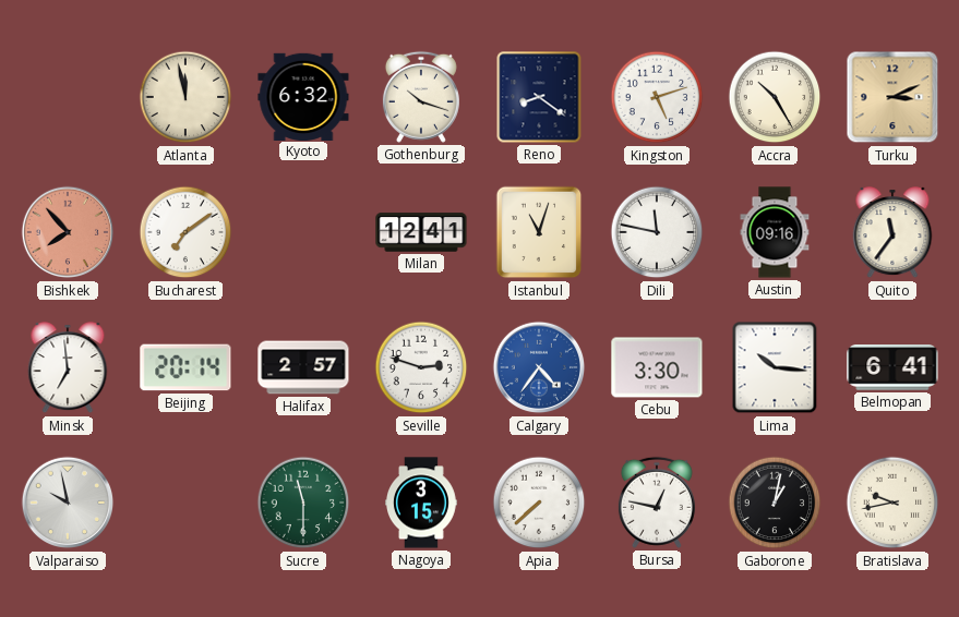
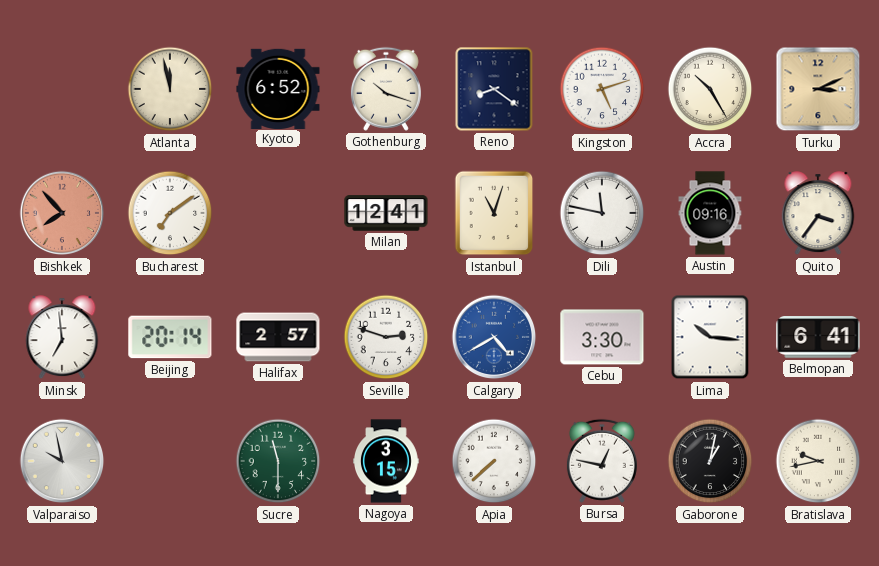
Kyoto: 6:32 -> 6:52
Quito: 11:36 -> 3:36
Calgary: 4:36 -> 4:40
